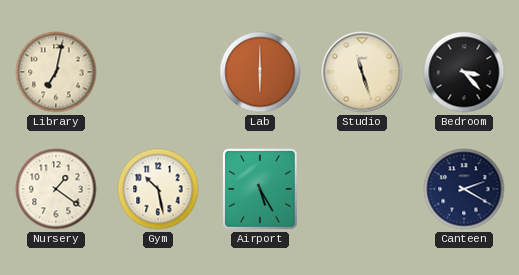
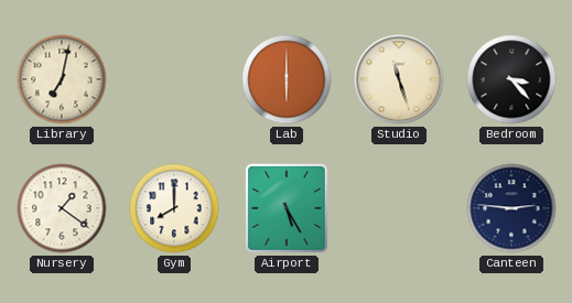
Gym: 10:28 -> 8:00
Canteen: 2:20 -> 2:46
